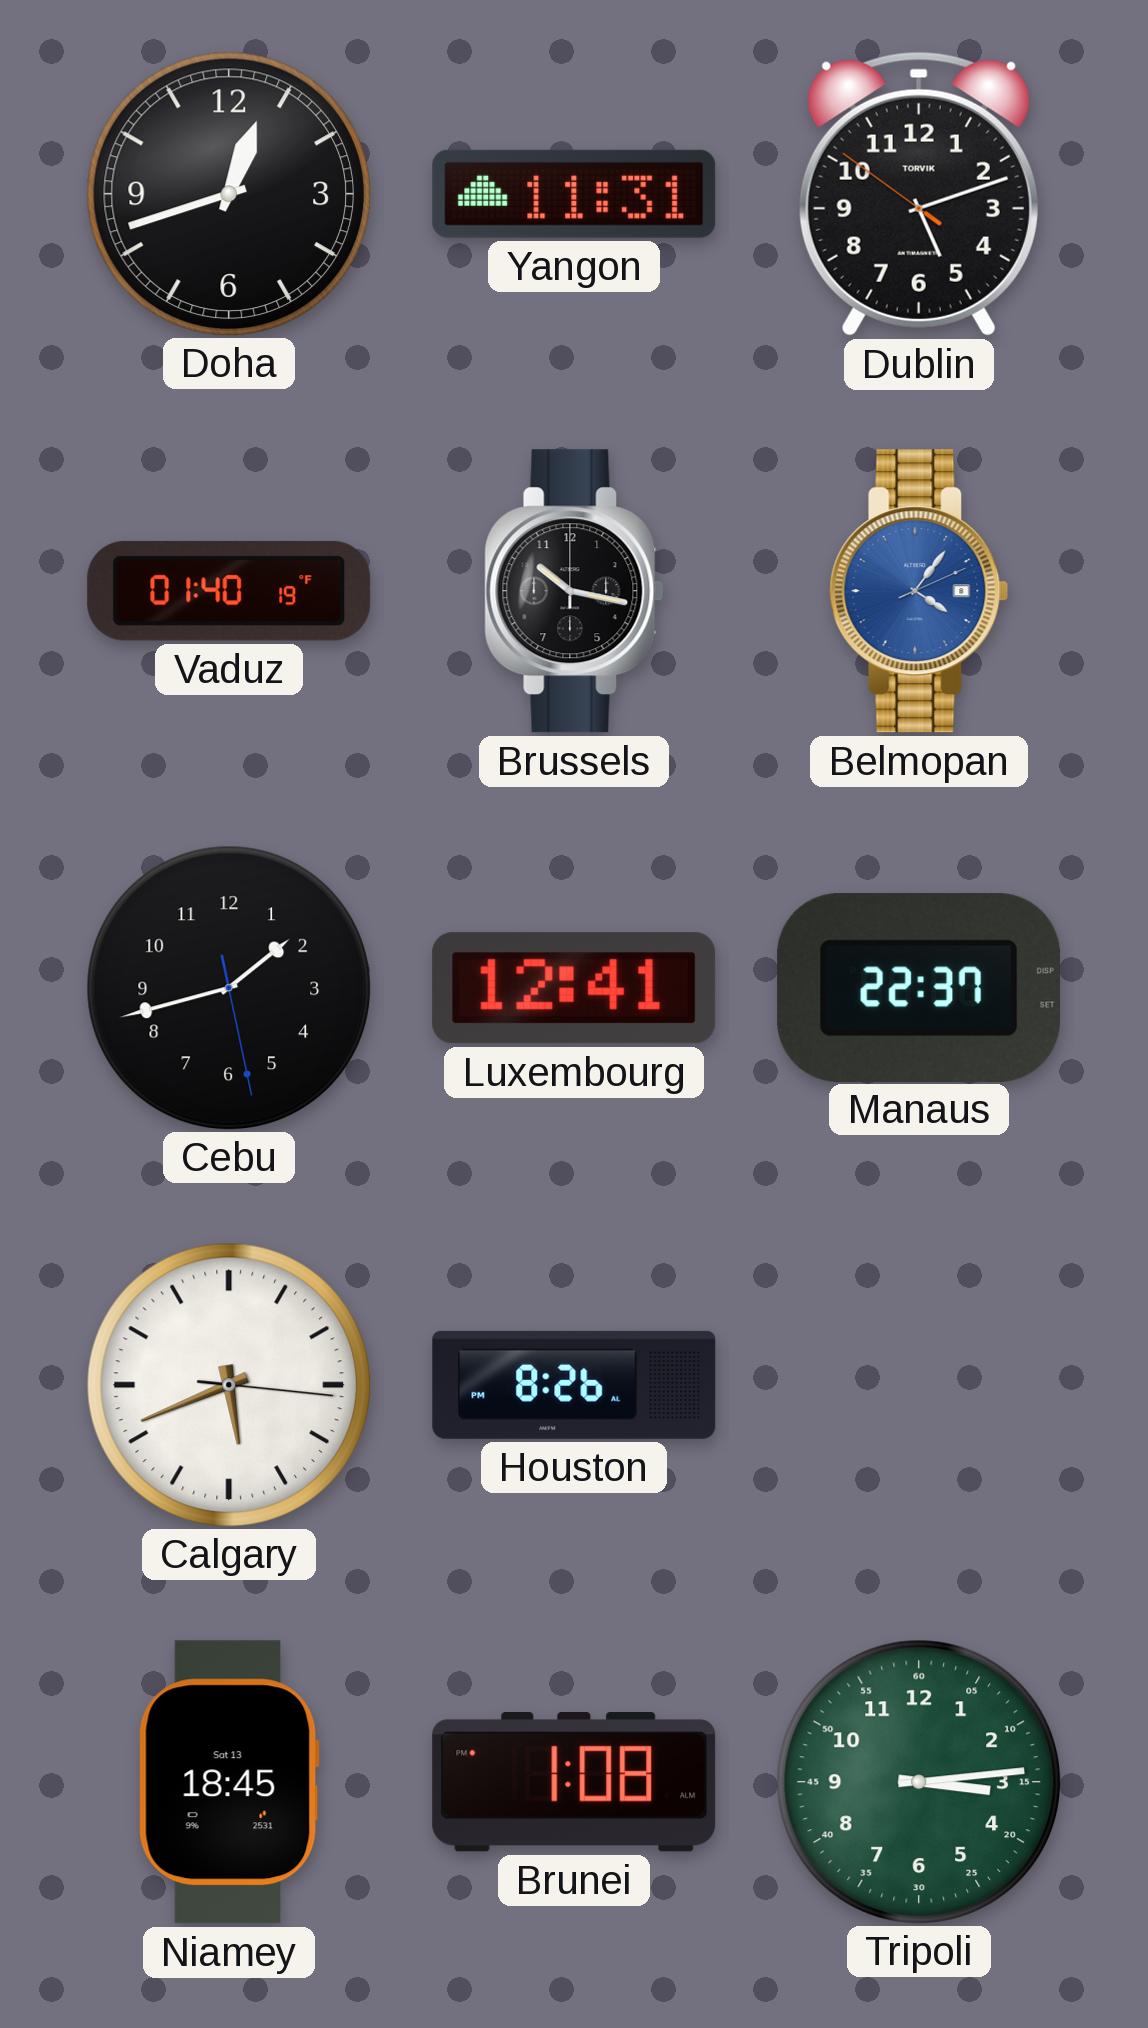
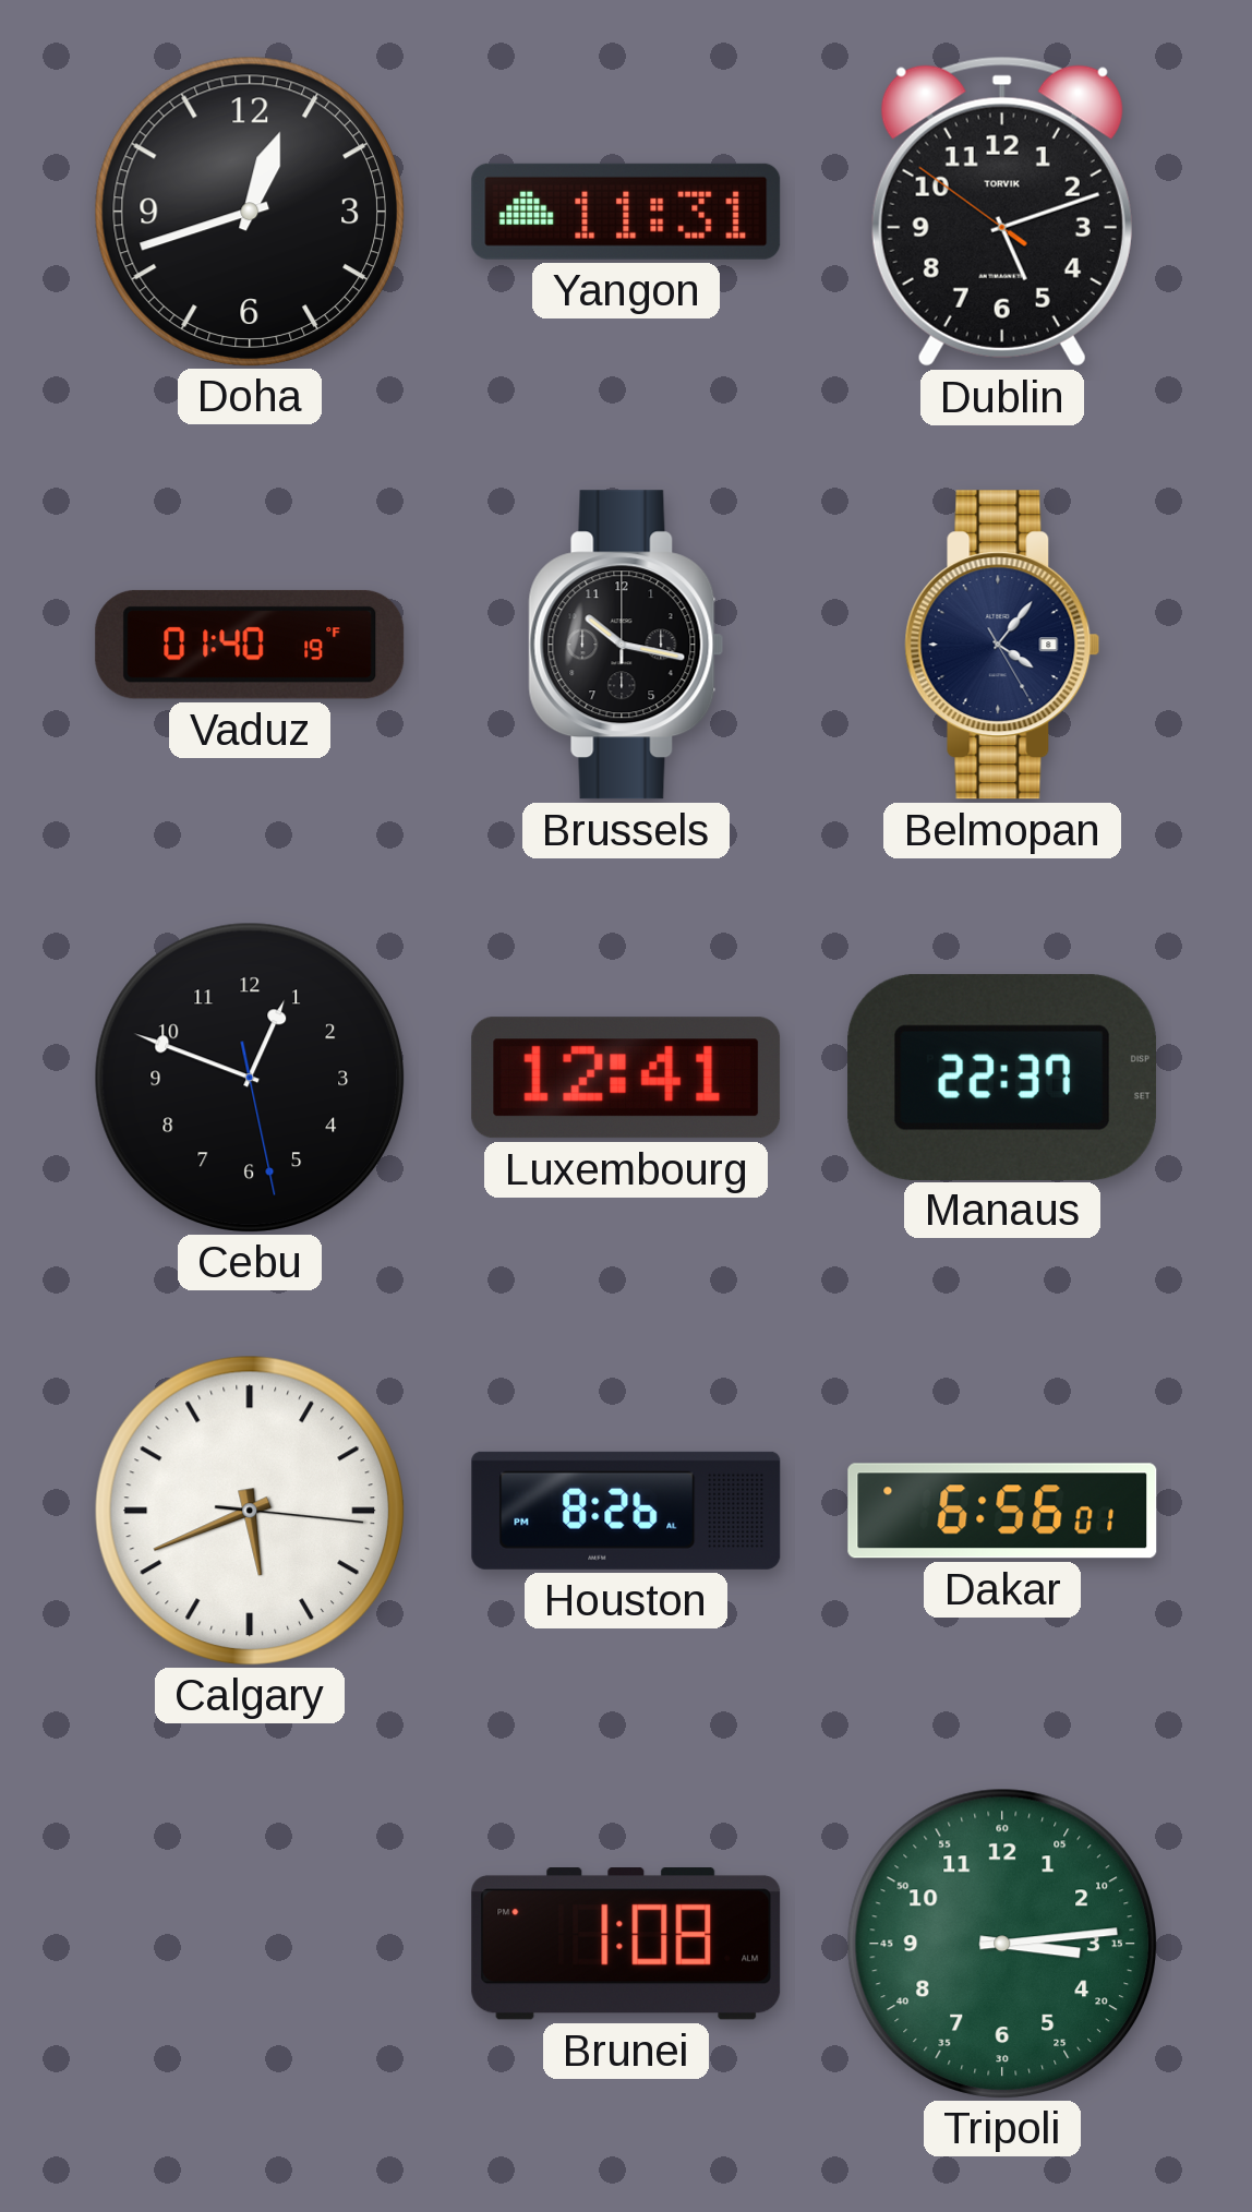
Belmopan: 4:06:11 -> 4:06:25
Belmopan dial: blue -> navy
Cebu: 1:42 -> 12:48
Dakar: none -> 6:56
Niamey: 18:45 -> none
